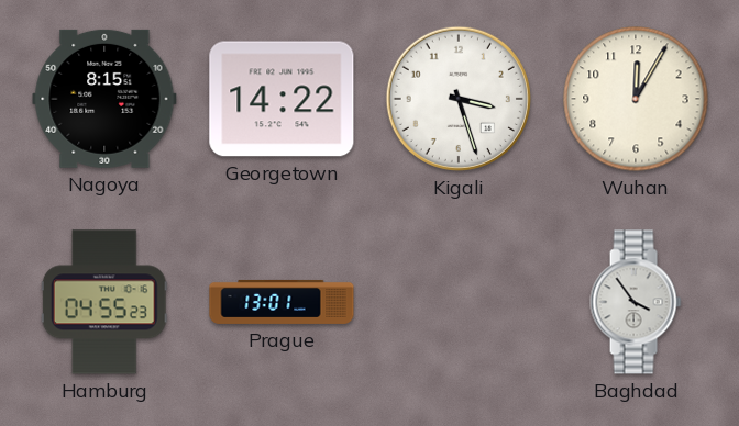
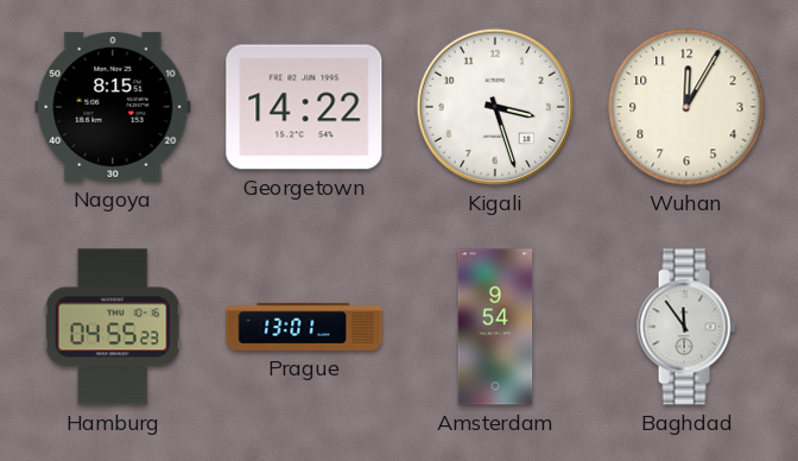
Amsterdam: none -> 9:54
Baghdad: 3:54 -> 11:54
